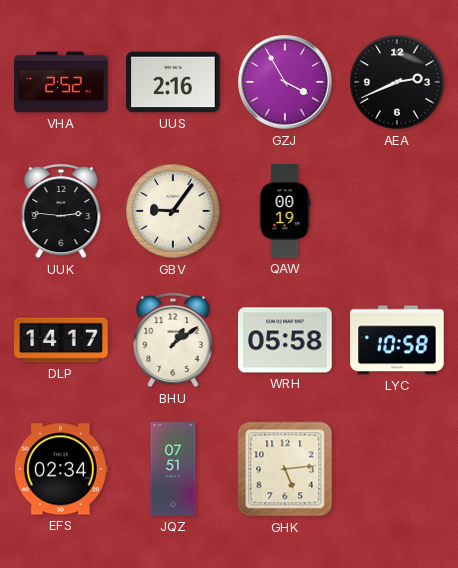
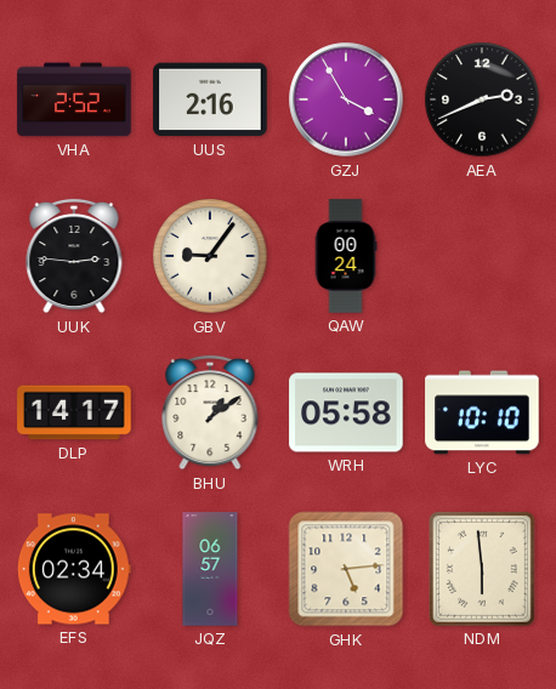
QAW: 00:19 -> 00:24
LYC: 10:58 -> 10:10
JQZ: 07:51 -> 06:57
NDM: none -> 5:59
